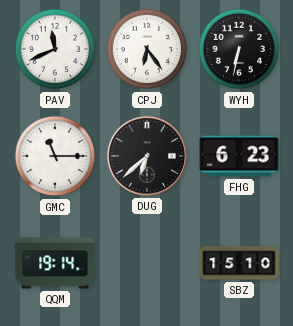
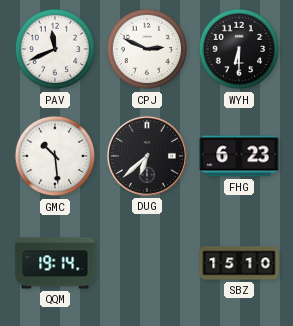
CPJ: 6:24 -> 2:49
WYH: 6:32 -> 6:30
GMC: 11:15 -> 10:29
